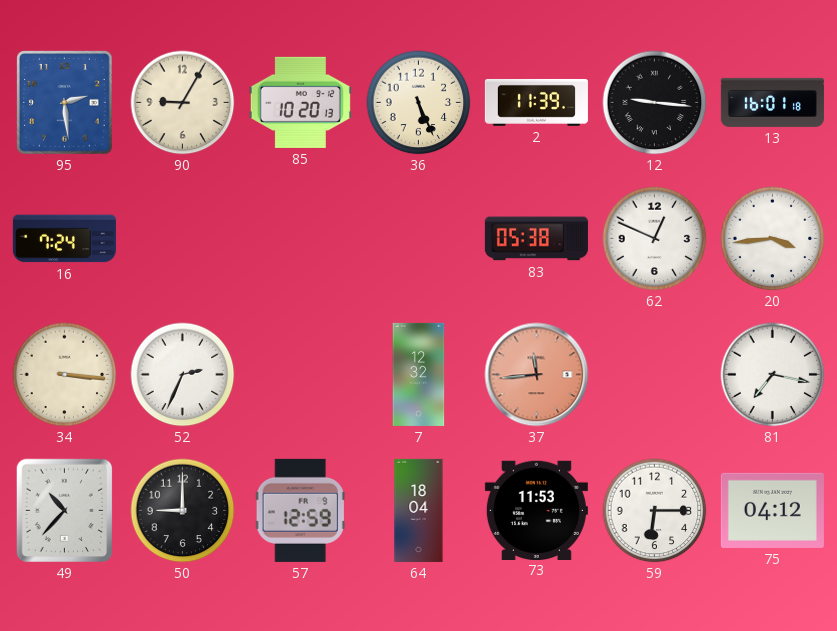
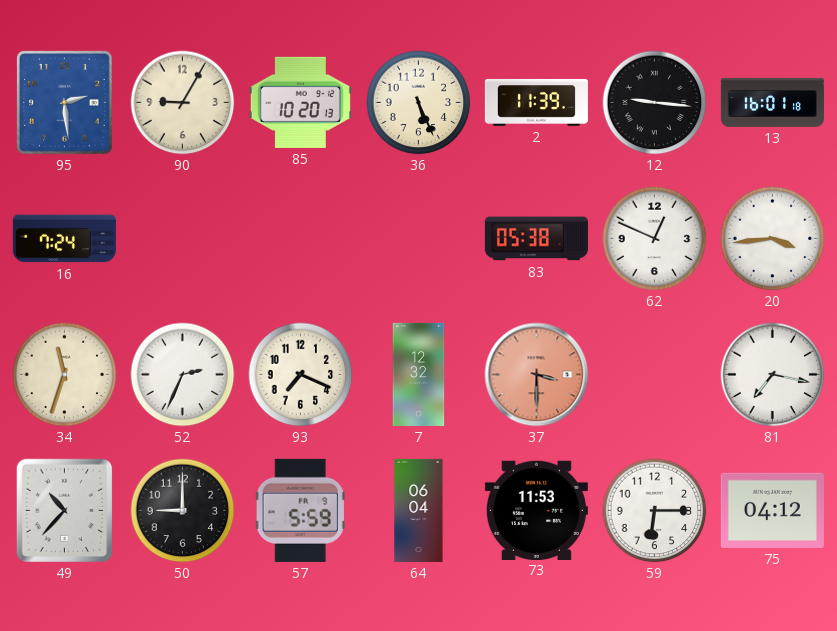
34: 3:16 -> 11:33
93: none -> 7:19
37: 11:44 -> 3:30
57: 12:59 -> 5:59
64: 18:04 -> 06:04
